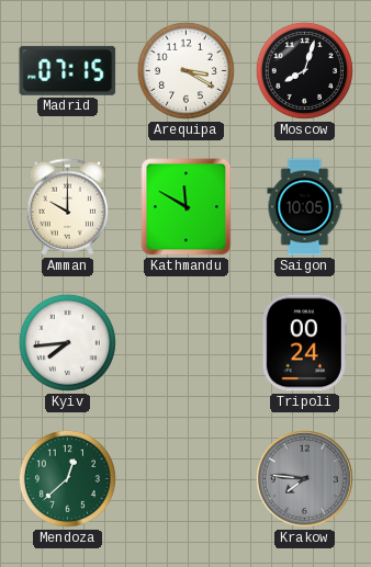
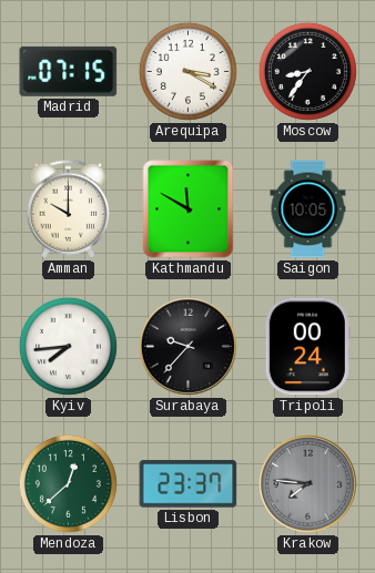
Moscow: 8:03 -> 8:36
Surabaya: none -> 9:37
Lisbon: none -> 23:37
